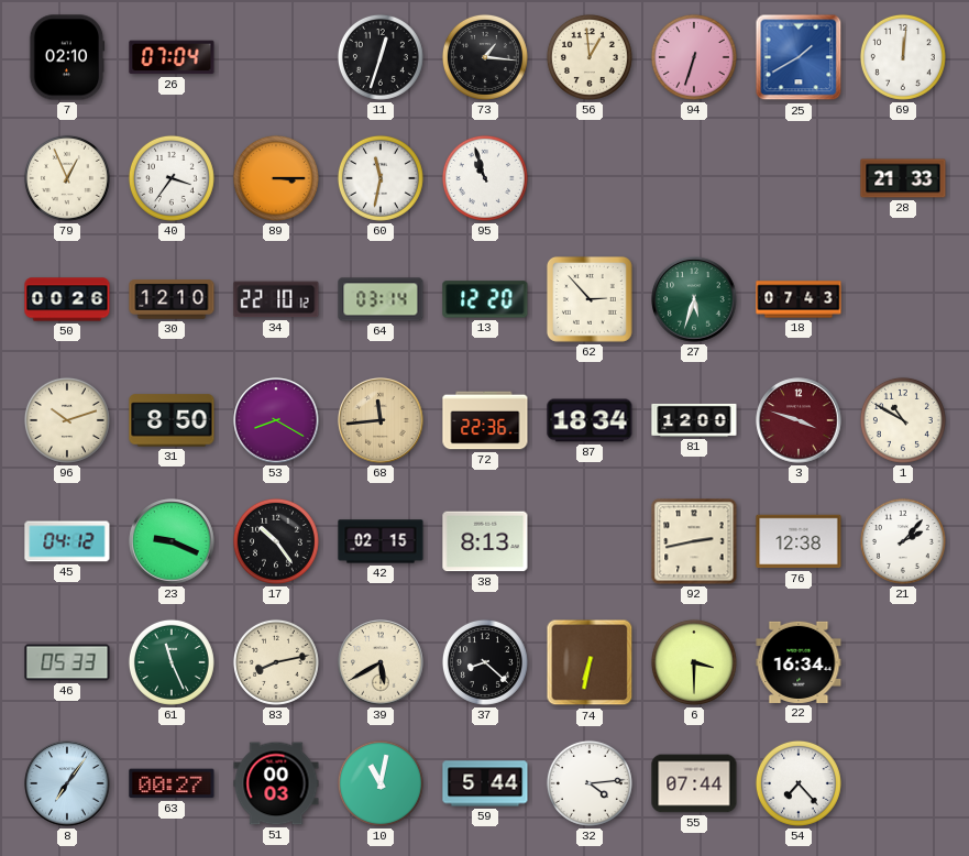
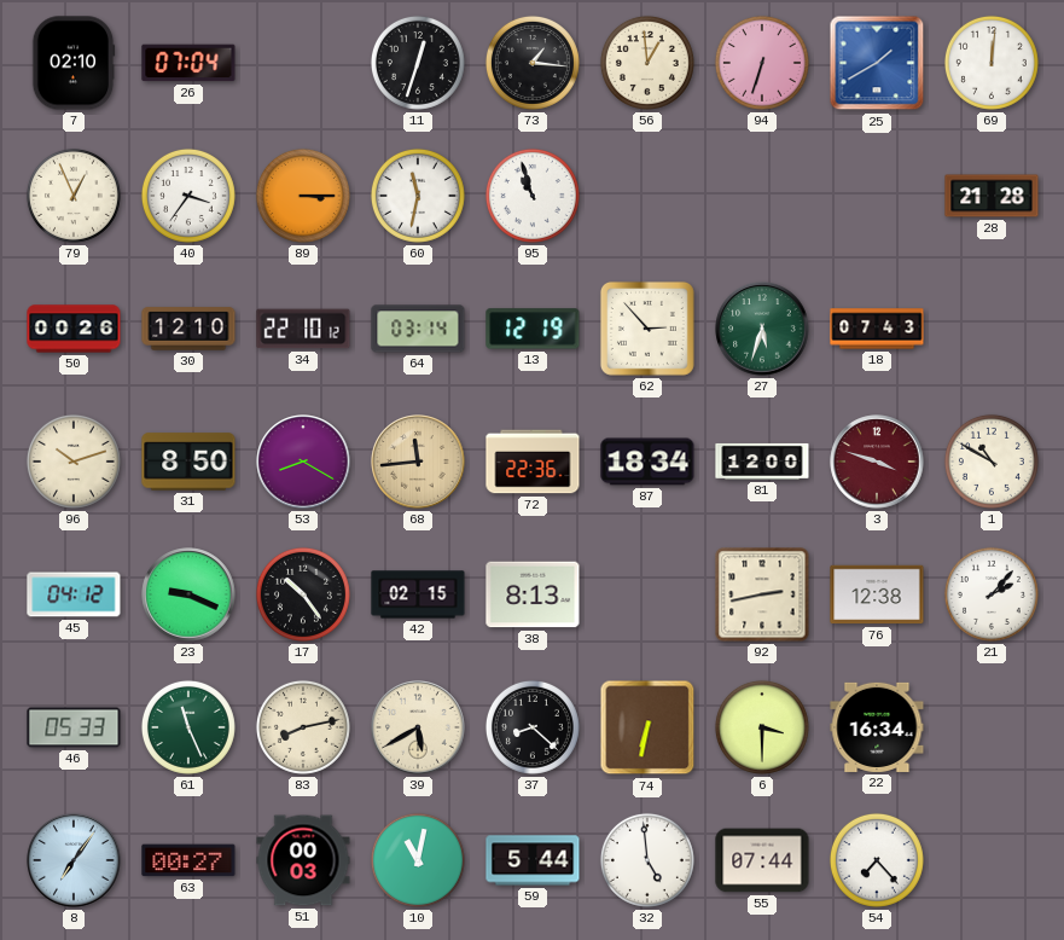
28: 21:33 -> 21:28
13: 12:20 -> 12:19
32: 4:14 -> 4:59
